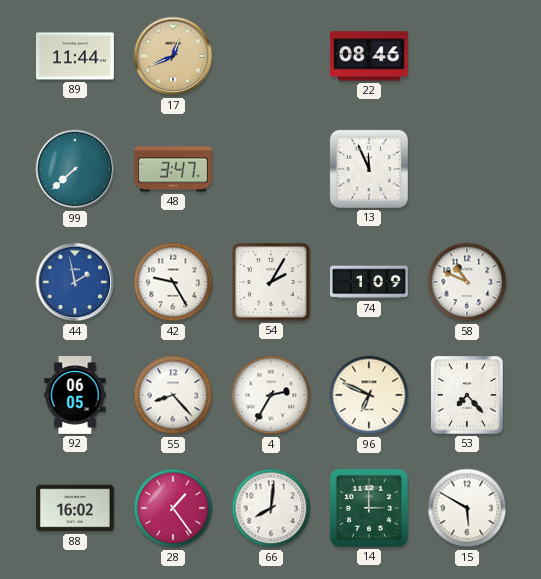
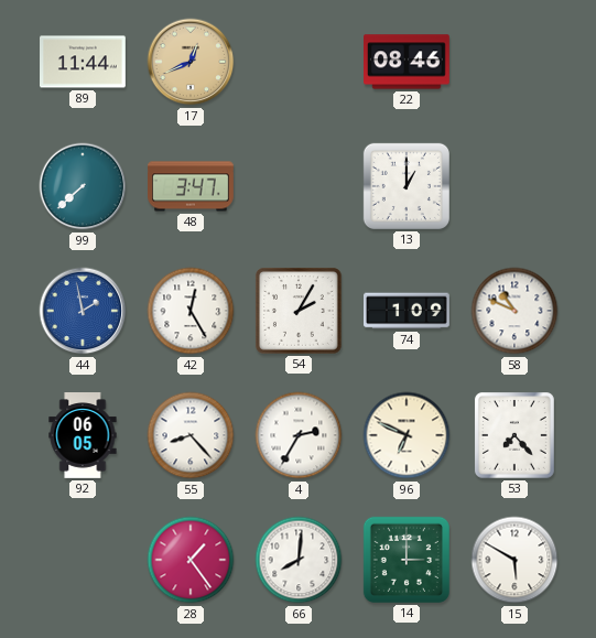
13: 11:56 -> 1:00
42: 9:25 -> 12:25
88: 16:02 -> none
